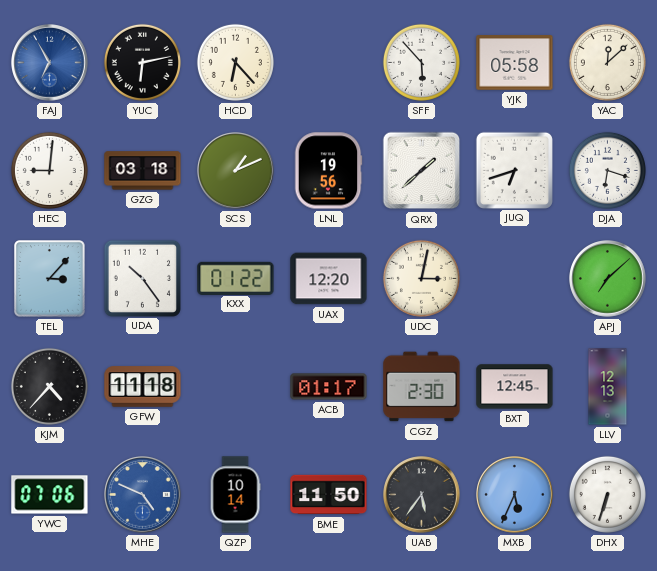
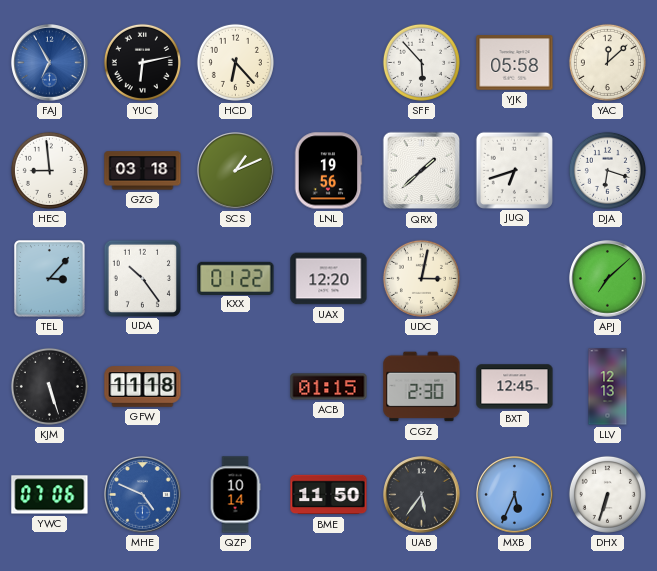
HEC: 9:01 -> 8:59
KJM: 4:37 -> 5:27
ACB: 01:17 -> 01:15
